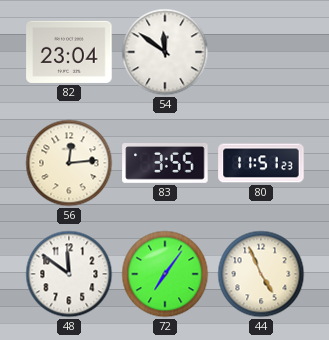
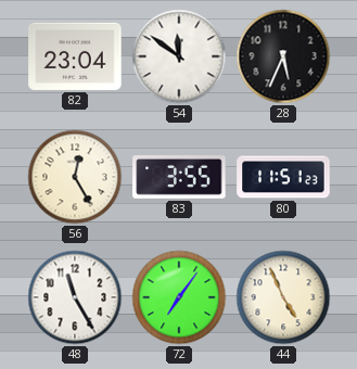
28: none -> 5:34
56: 12:14 -> 12:25
48: 11:51 -> 11:25
